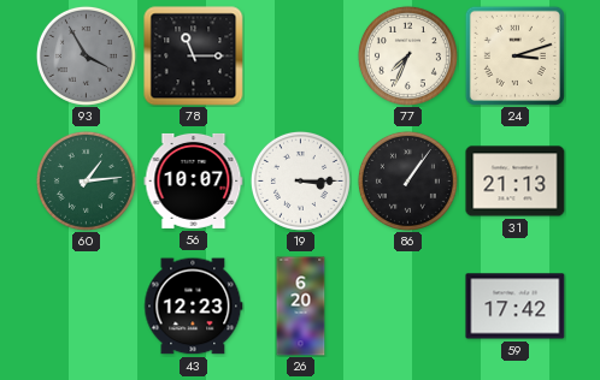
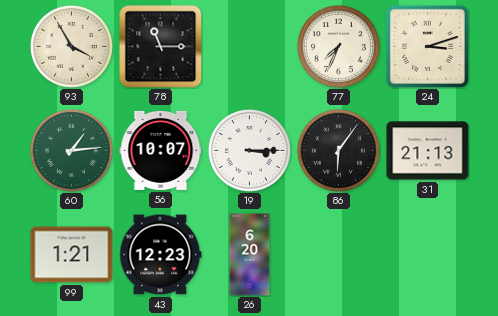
93 dial: grey -> cream
86: 1:06 -> 6:06
99: none -> 1:21
59: 17:42 -> none
